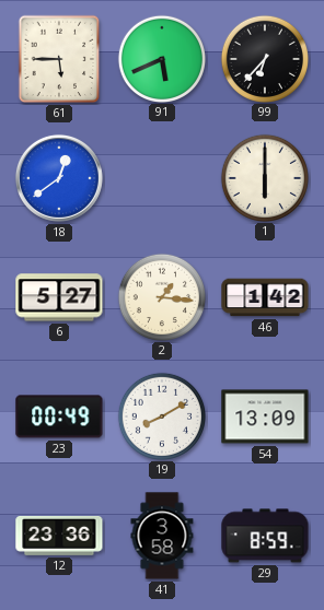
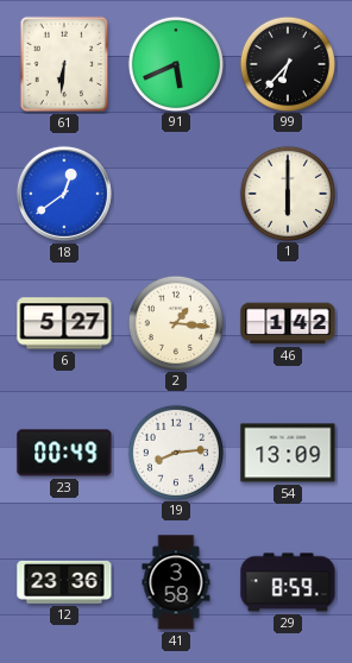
61: 5:45 -> 6:31
19: 8:10 -> 8:14
